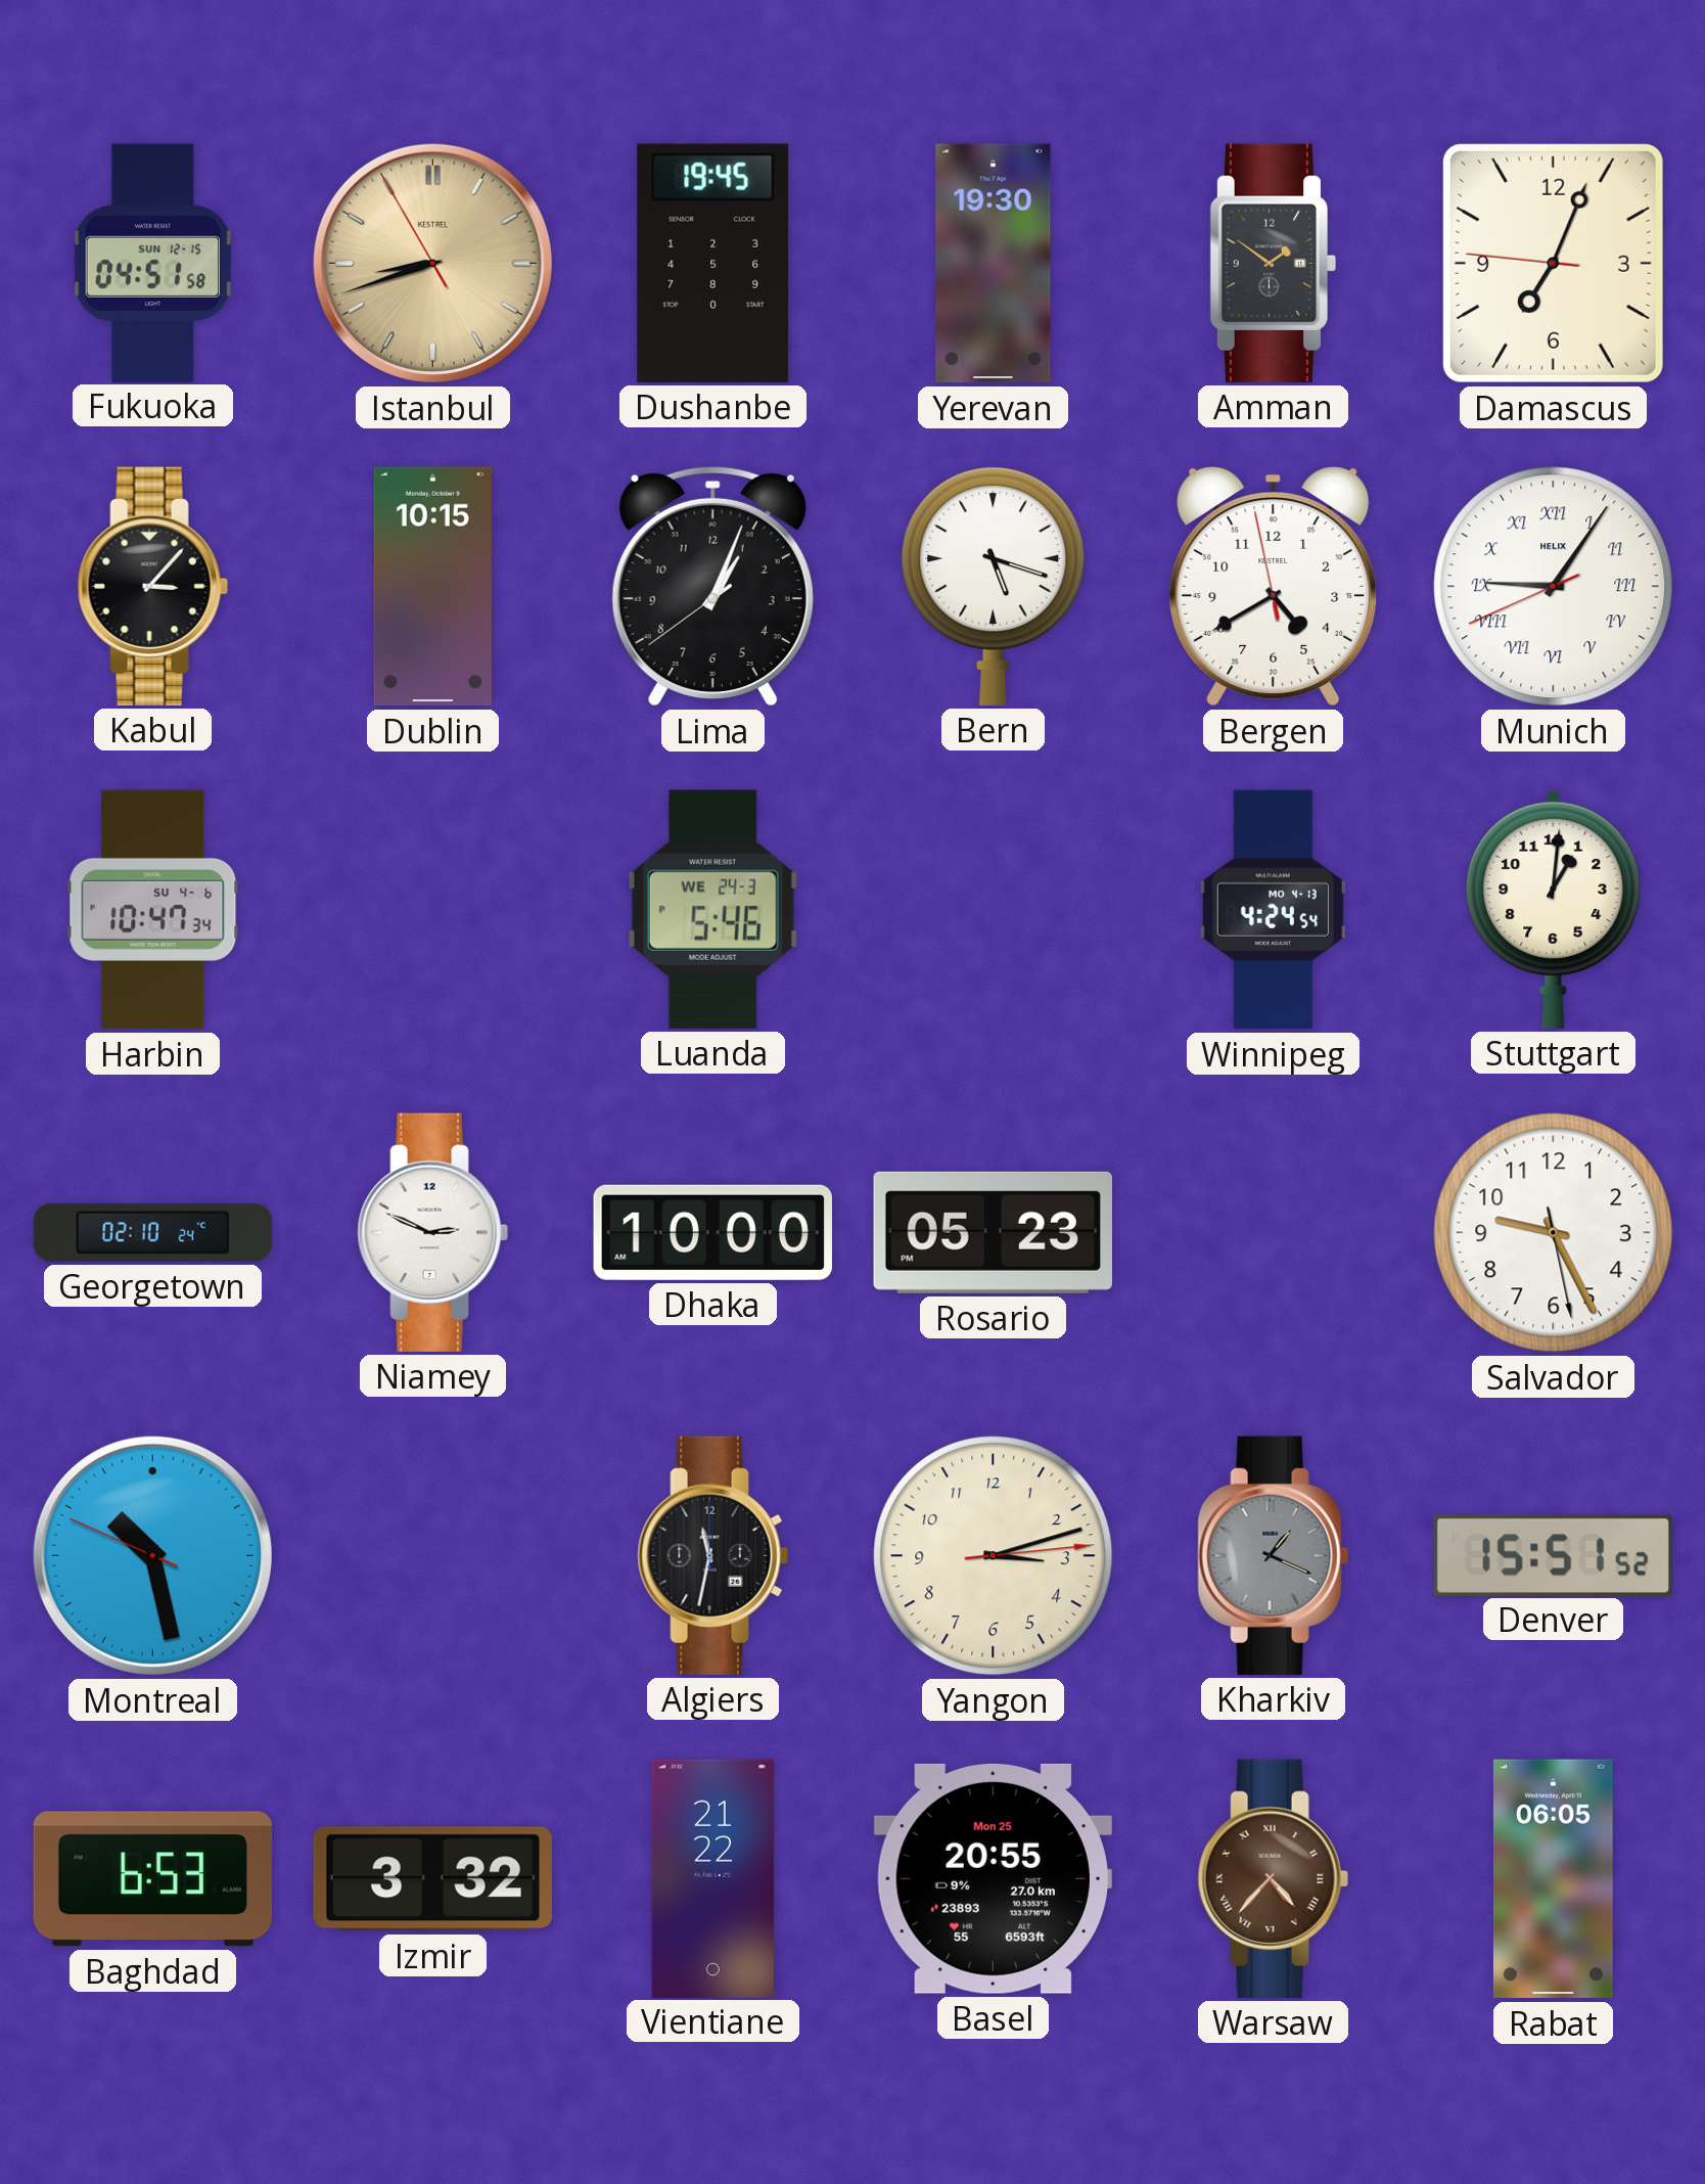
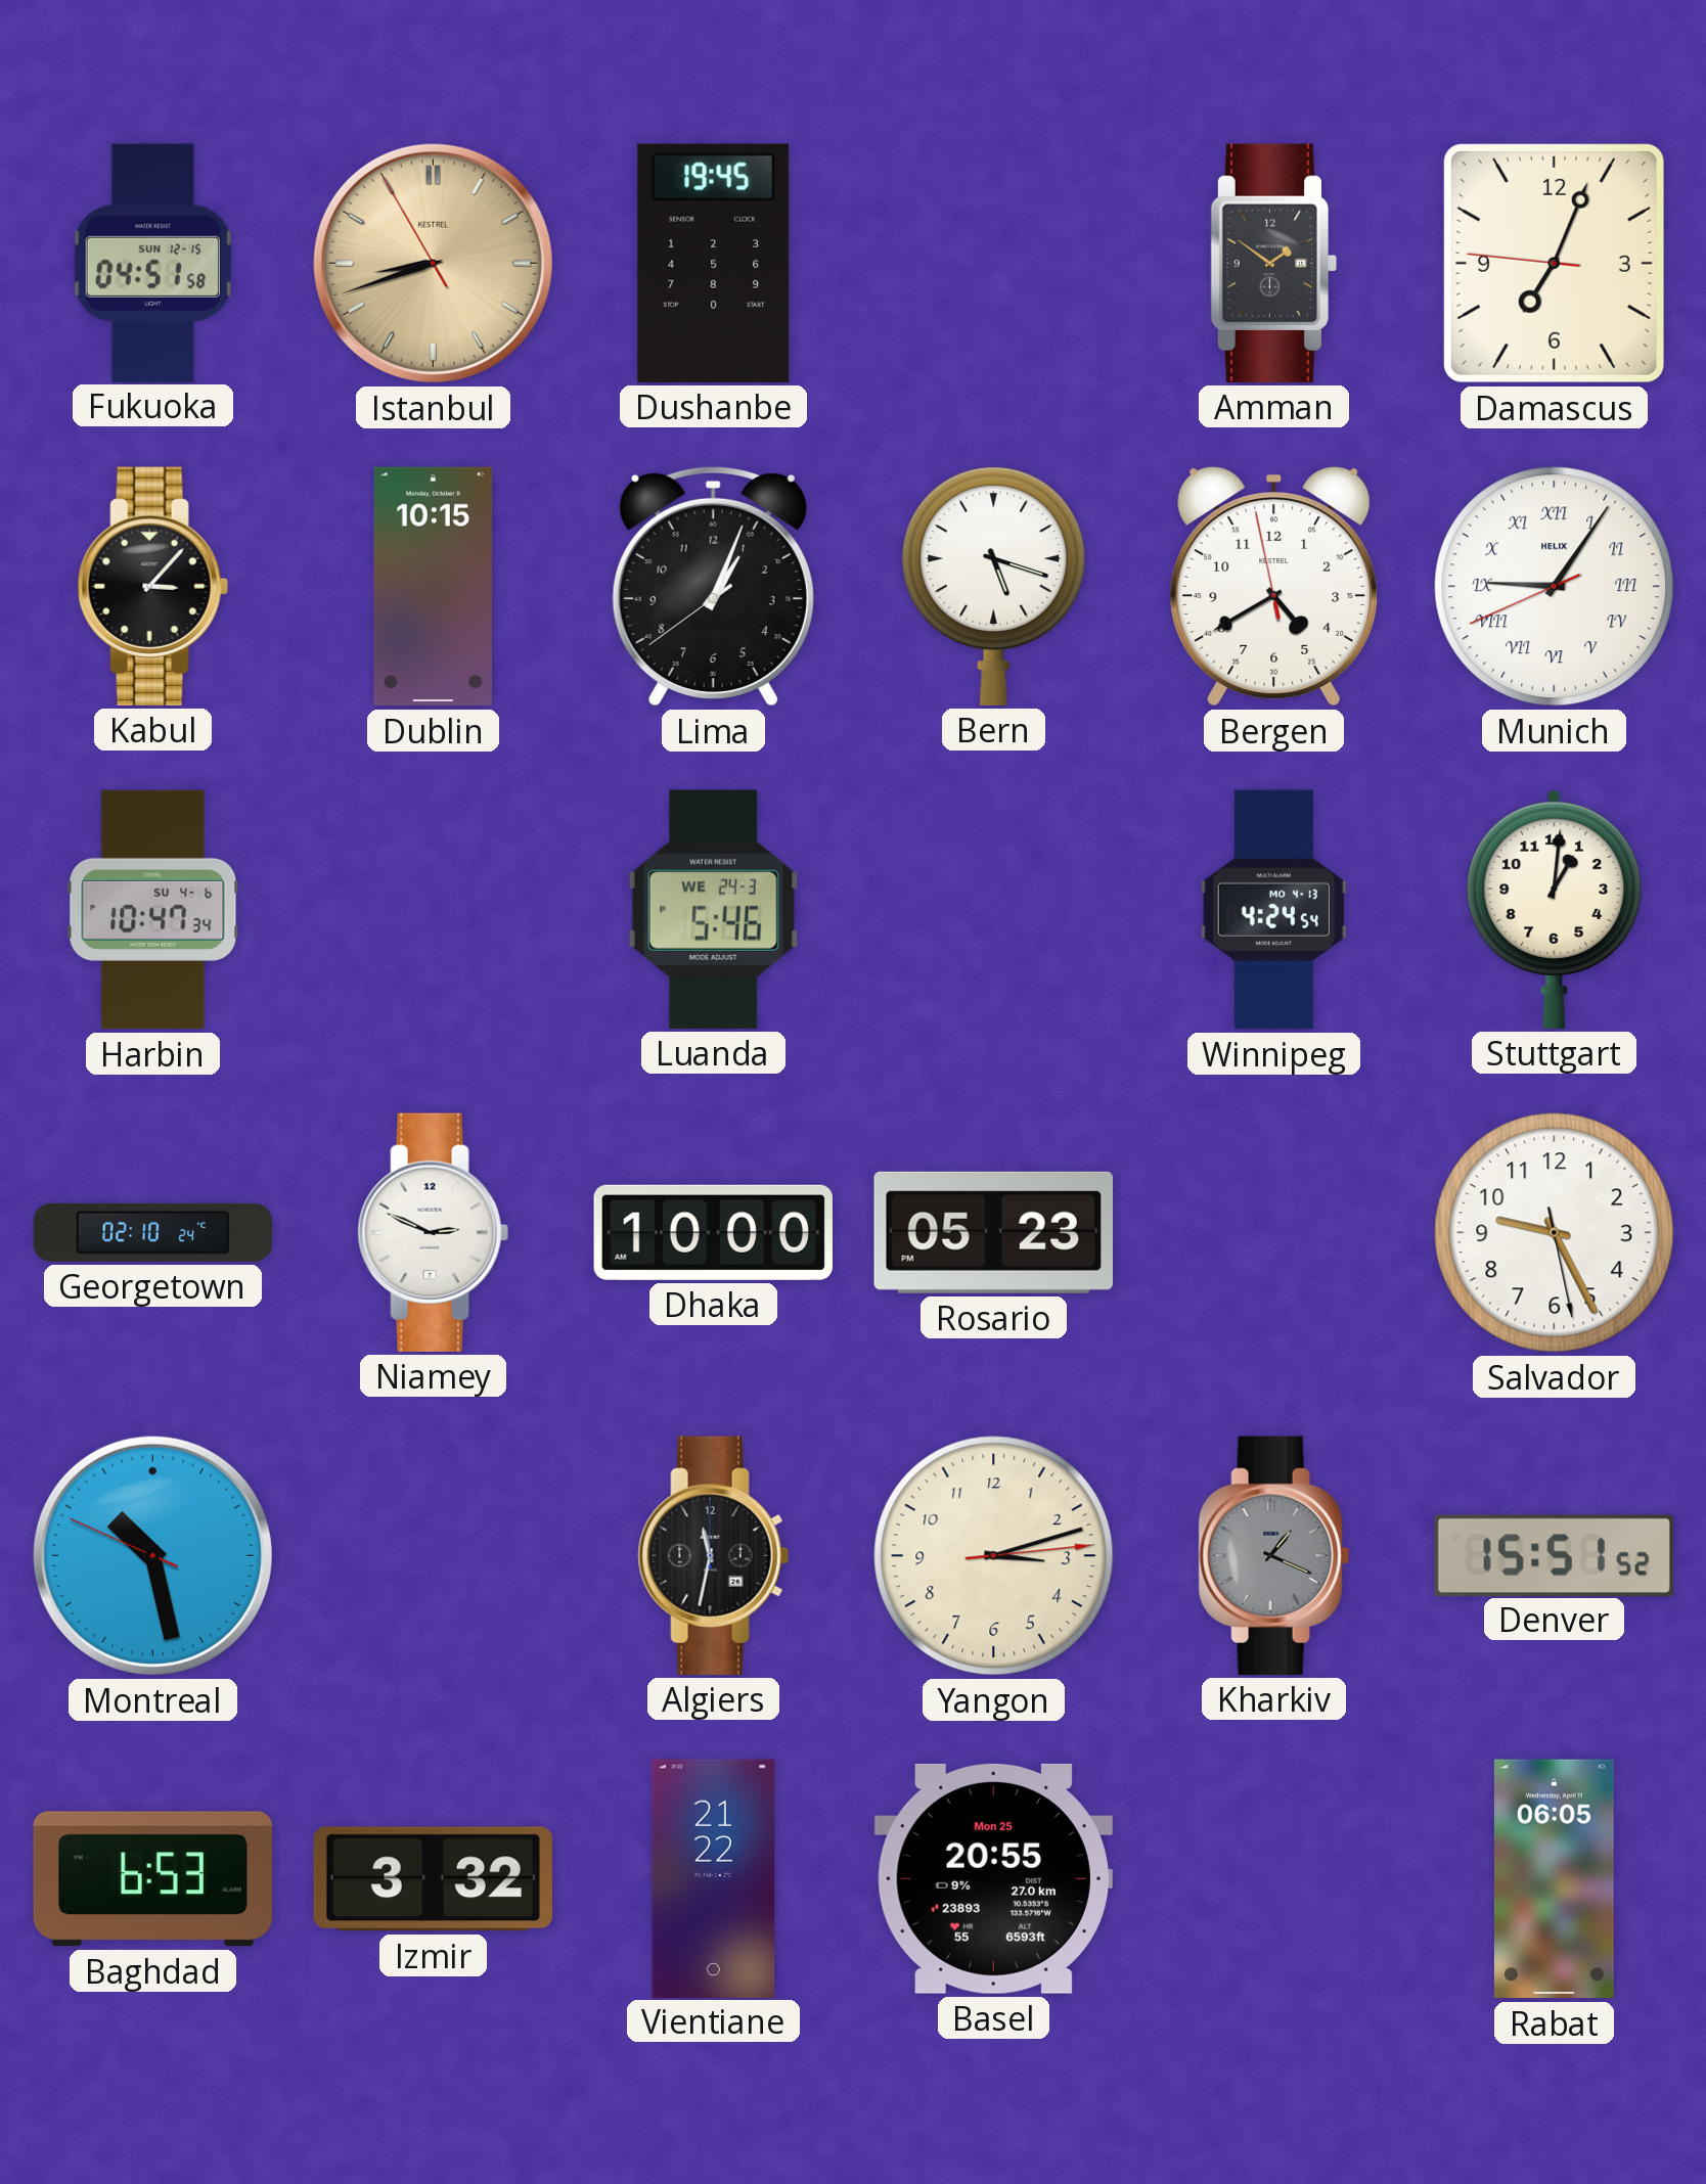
Yerevan: 19:30 -> none
Warsaw: 4:37 -> none
